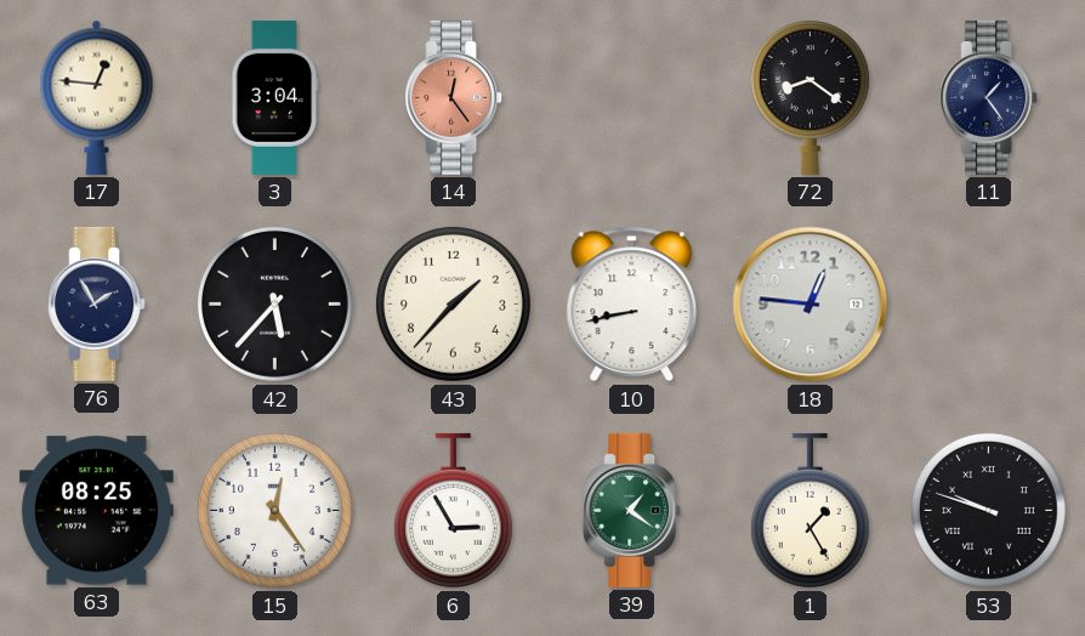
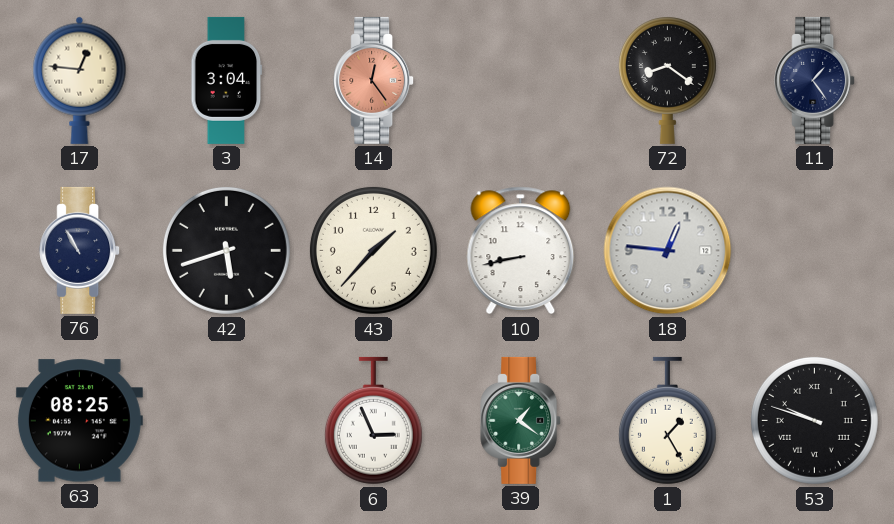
76: 1:55 -> 10:55
42: 5:37 -> 5:42
15: 12:24 -> none
6: 2:55 -> 2:56
